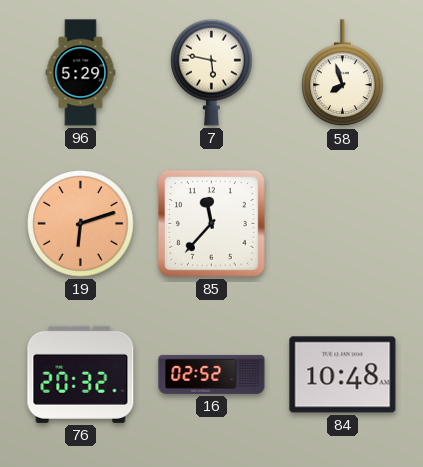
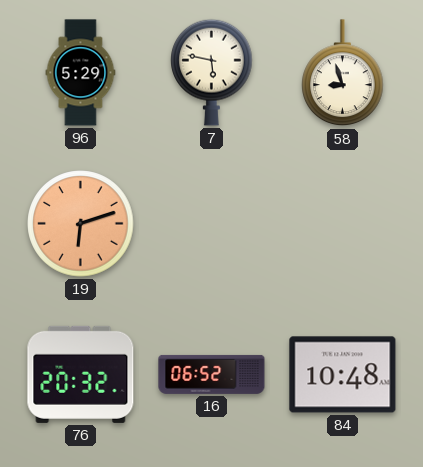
58: 7:57 -> 8:57
85: 11:37 -> none
16: 02:52 -> 06:52
